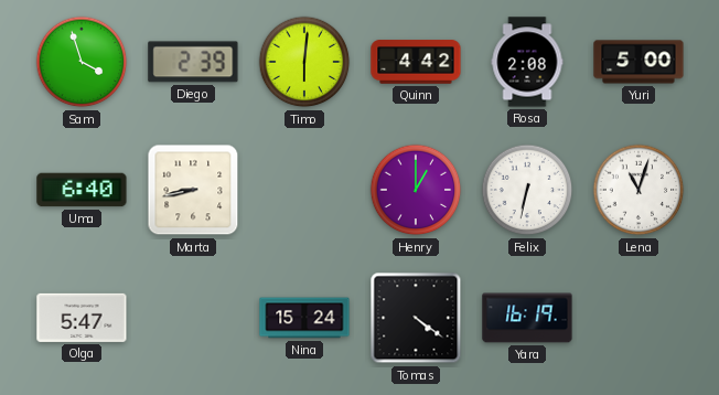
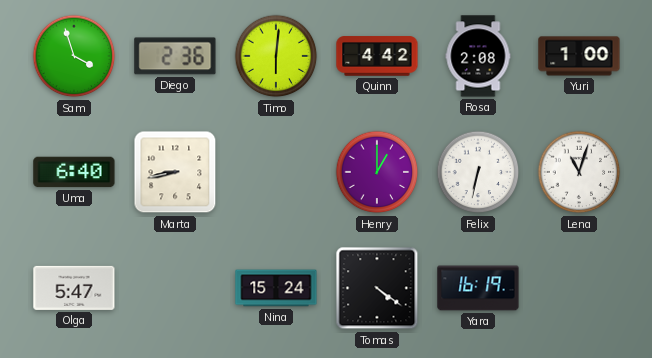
Diego: 2:39 -> 2:36
Yuri: 5:00 -> 1:00
